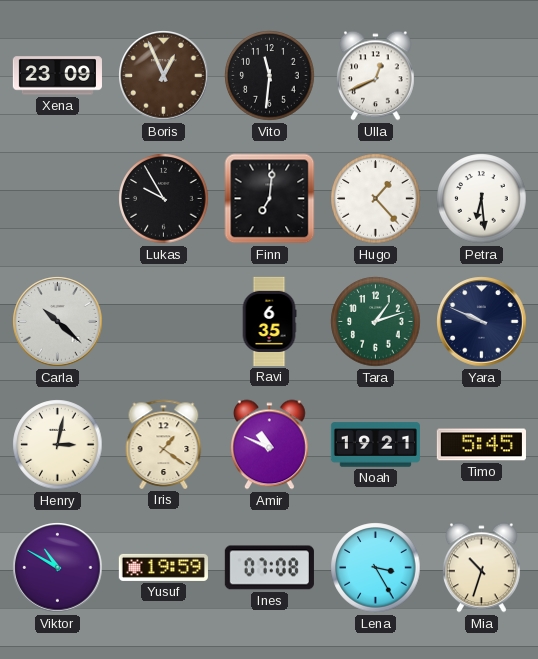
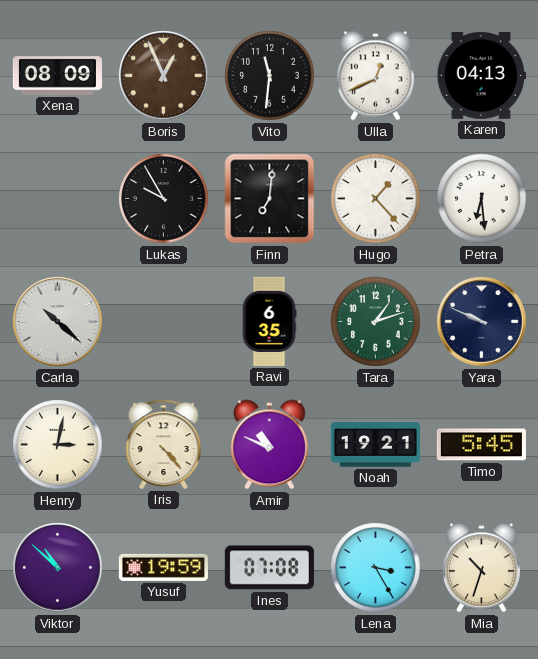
Xena: 23:09 -> 08:09
Karen: none -> 04:13
Iris: 1:21 -> 4:23
Viktor: 10:50 -> 10:52
